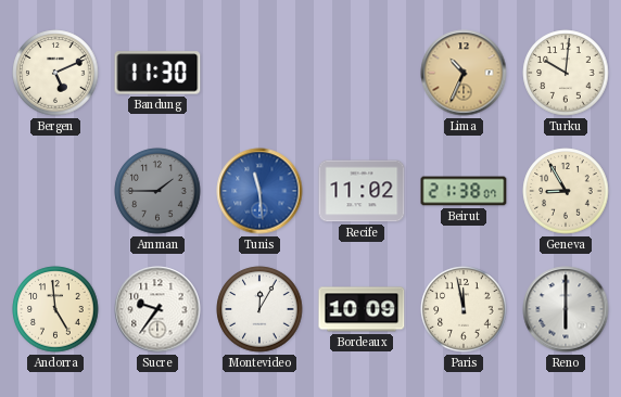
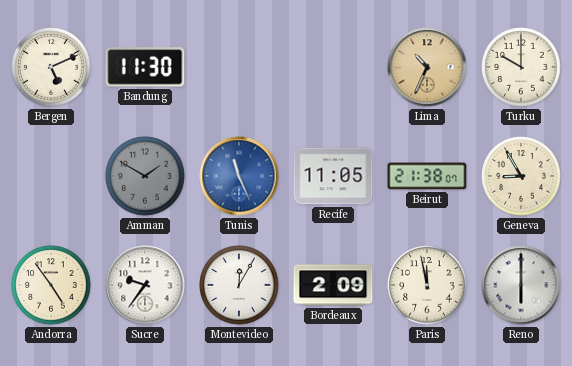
Turku: 10:01 -> 10:00
Amman: 1:45 -> 1:50
Tunis: 11:29 -> 11:26
Recife: 11:02 -> 11:05
Andorra: 4:59 -> 4:54
Bordeaux: 10:09 -> 2:09
